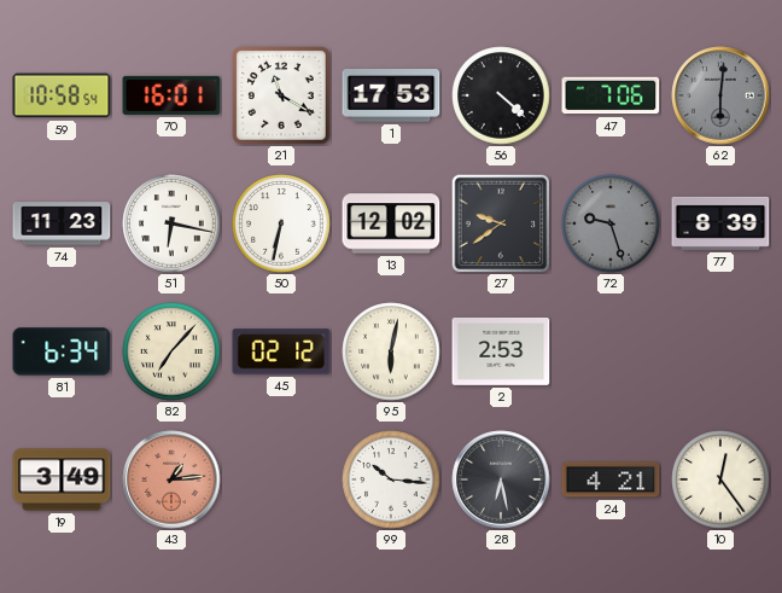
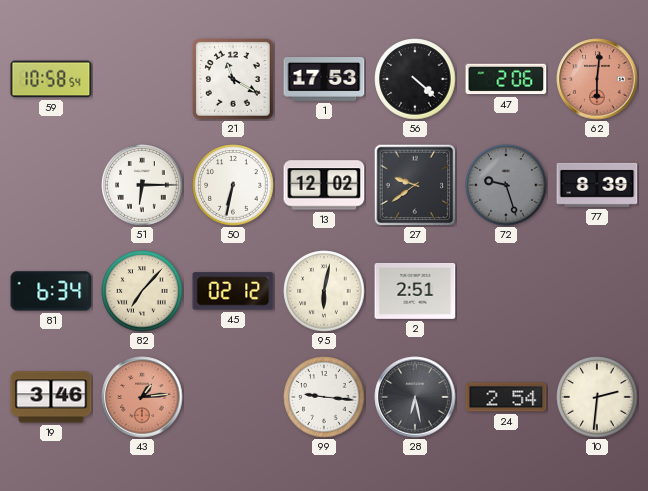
70: 16:01 -> none
47: 7:06 -> 2:06
62 dial: grey -> salmon
74: 11:23 -> none
51: 6:17 -> 6:15
2: 2:53 -> 2:51
19: 3:49 -> 3:46
99: 10:16 -> 9:16
24: 4:21 -> 2:54
10: 12:24 -> 2:31
